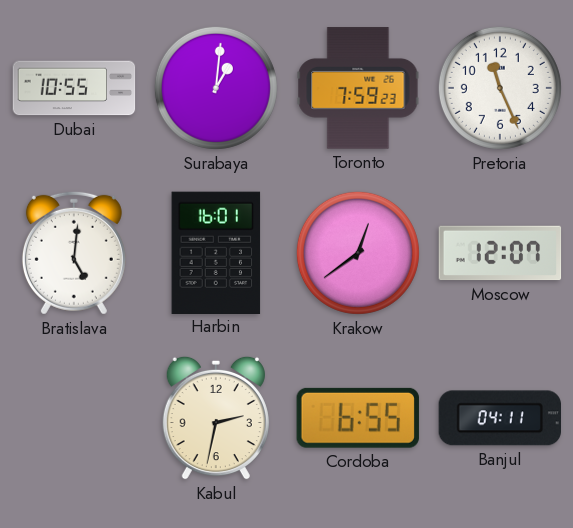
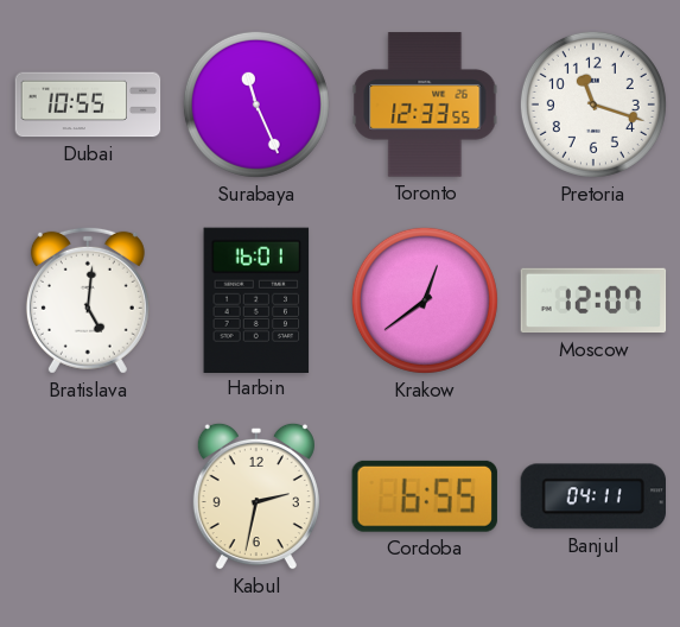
Surabaya: 1:01 -> 11:26
Toronto: 7:59 -> 12:33
Pretoria: 11:26 -> 11:18
